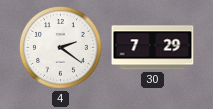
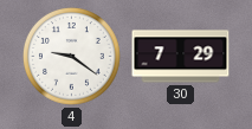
4: 2:21 -> 9:21
